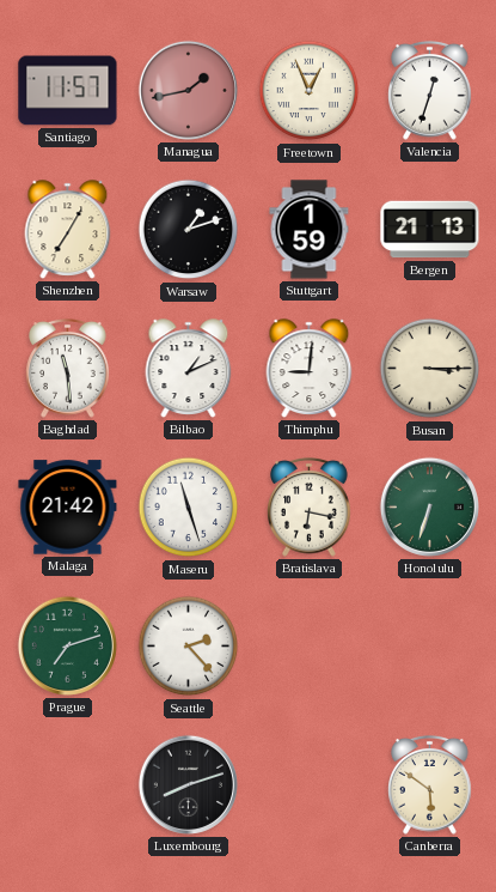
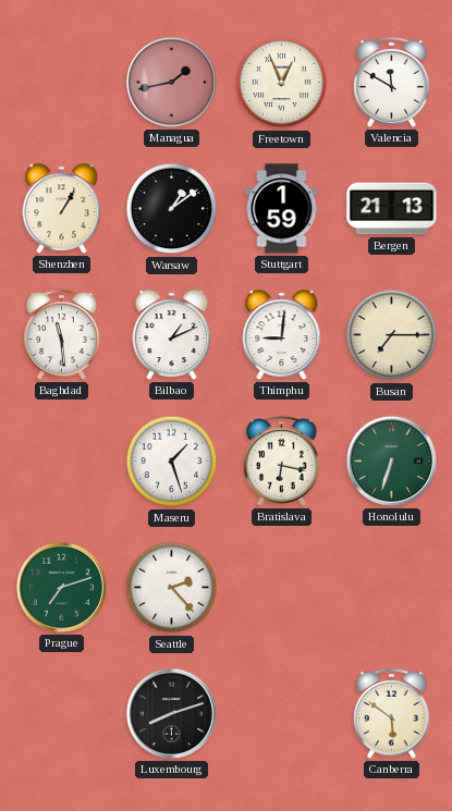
Santiago: 11:57 -> none
Valencia: 12:33 -> 11:50
Shenzhen: 7:05 -> 1:05
Warsaw: 1:12 -> 1:09
Busan: 3:15 -> 7:15
Malaga: 21:42 -> none
Maseru: 11:27 -> 1:27
